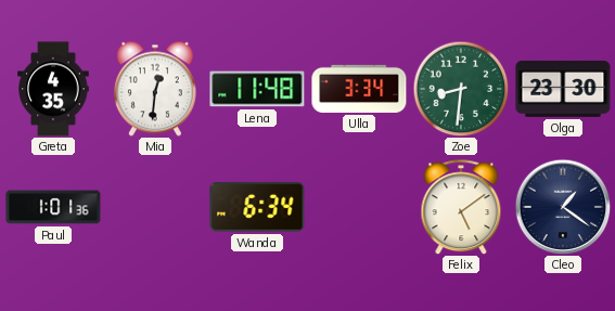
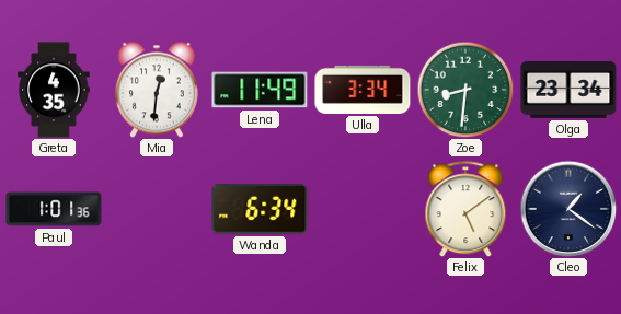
Lena: 11:48 -> 11:49
Olga: 23:30 -> 23:34
